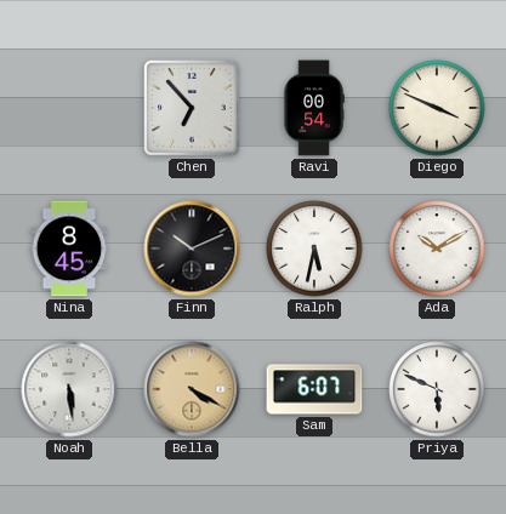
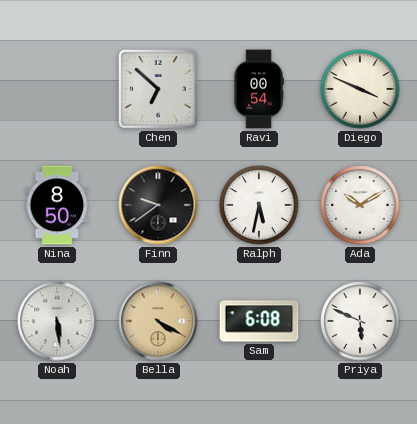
Chen: 6:53 -> 6:52
Nina: 8:45 -> 8:50
Finn: 10:11 -> 9:39
Sam: 6:07 -> 6:08
